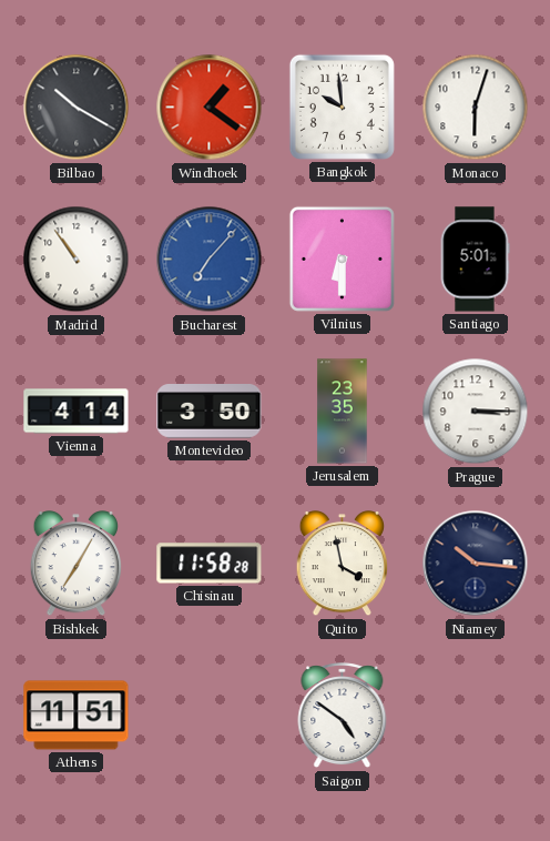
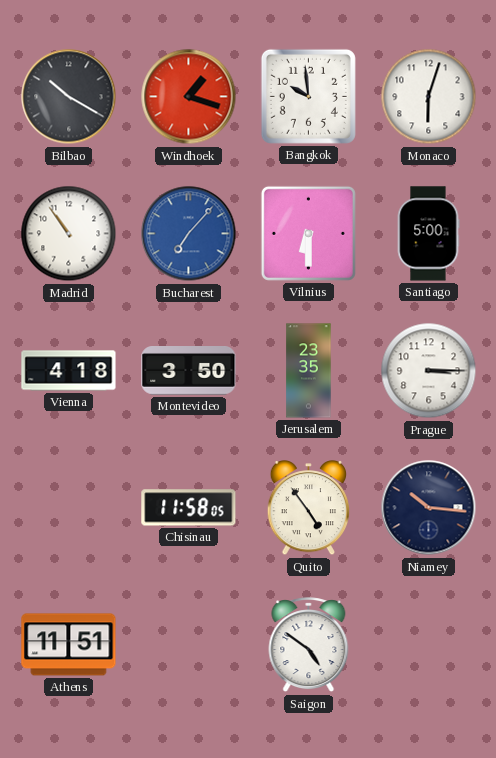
Windhoek: 1:21 -> 1:18
Santiago: 5:01 -> 5:00
Vienna: 4:14 -> 4:18
Bishkek: 7:05 -> none
Chisinau: 11:58:28 -> 11:58:05
Quito: 3:58 -> 4:54
